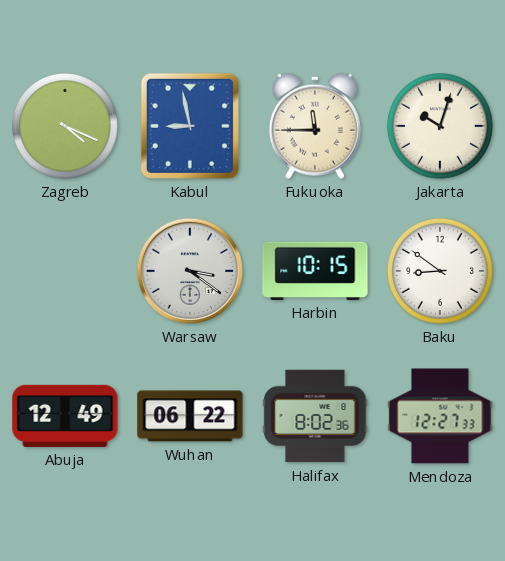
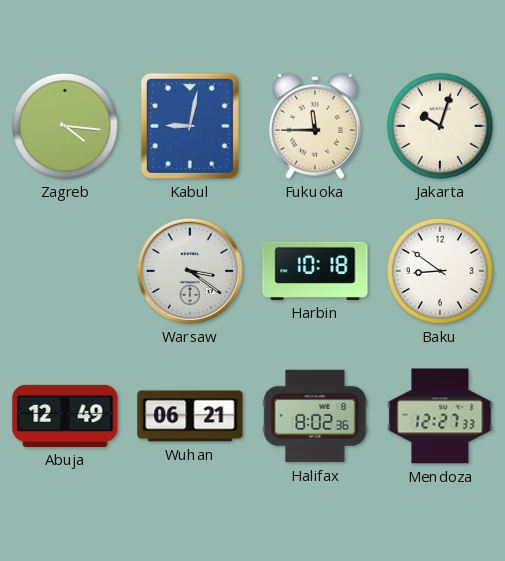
Zagreb: 4:19 -> 4:16
Kabul: 8:58 -> 9:02
Harbin: 10:15 -> 10:18
Wuhan: 06:22 -> 06:21
